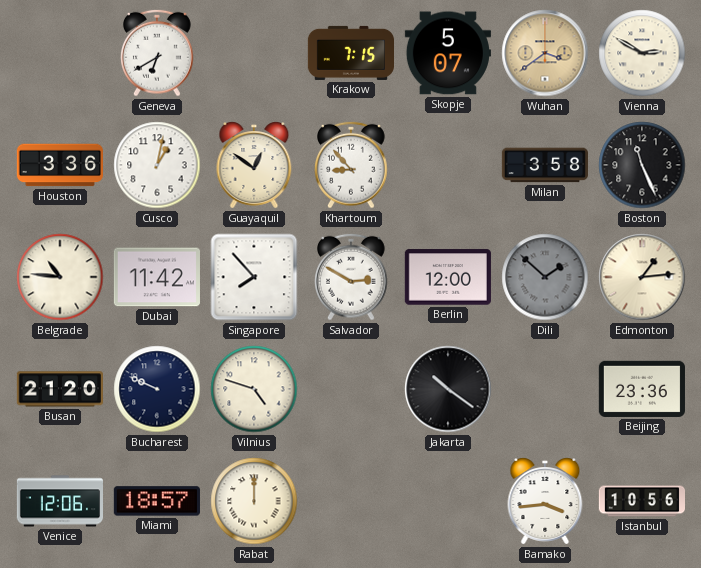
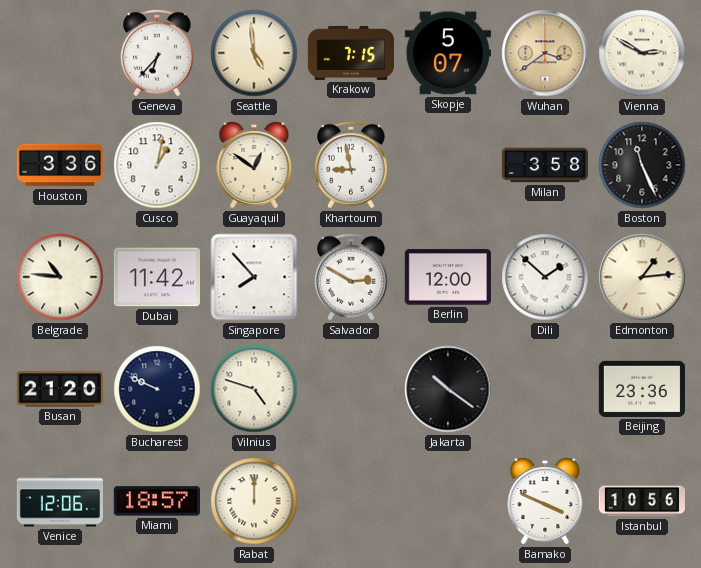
Geneva: 6:40 -> 6:37
Seattle: none -> 4:59
Khartoum: 8:53 -> 8:58
Dili dial: grey -> white
Bamako: 3:44 -> 3:49
